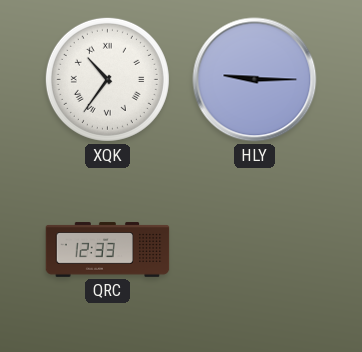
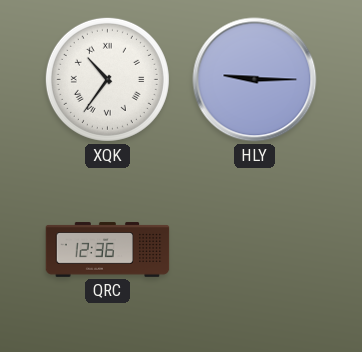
QRC: 12:33 -> 12:36
